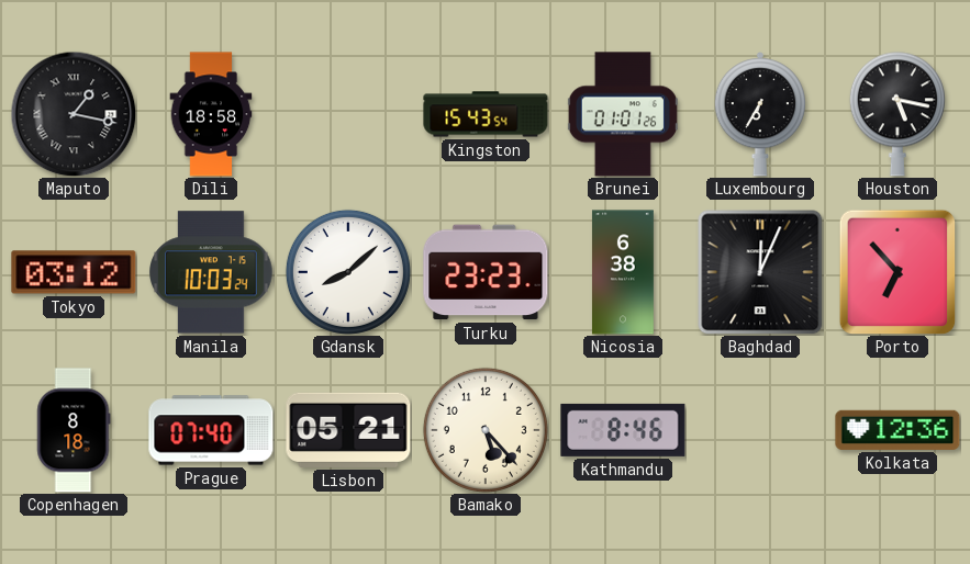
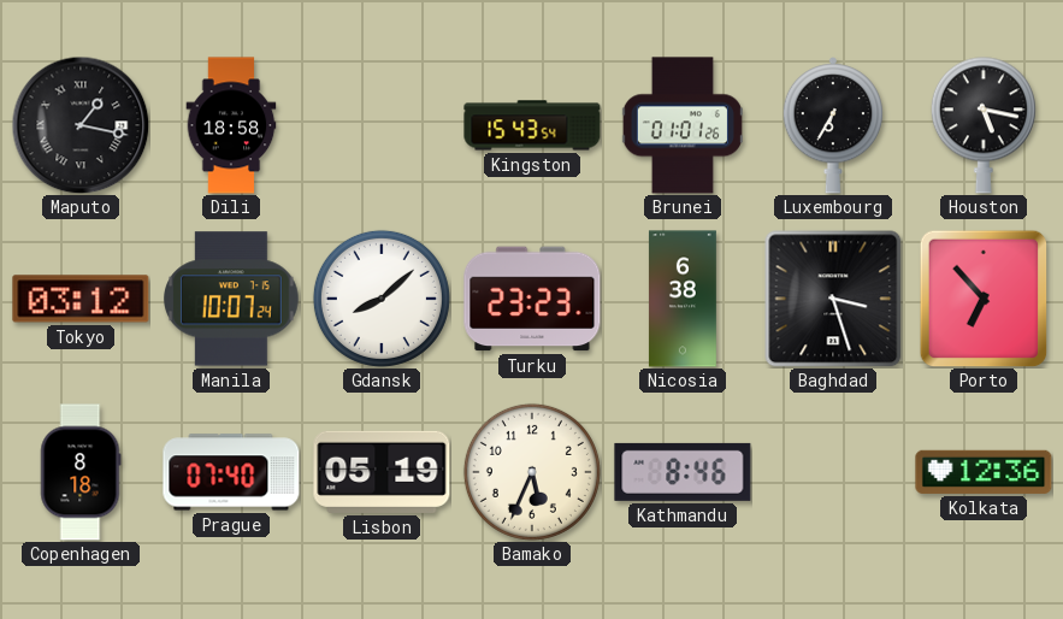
Manila: 10:03 -> 10:07
Baghdad: 12:04 -> 3:27
Lisbon: 05:21 -> 05:19
Bamako: 5:23 -> 5:34
